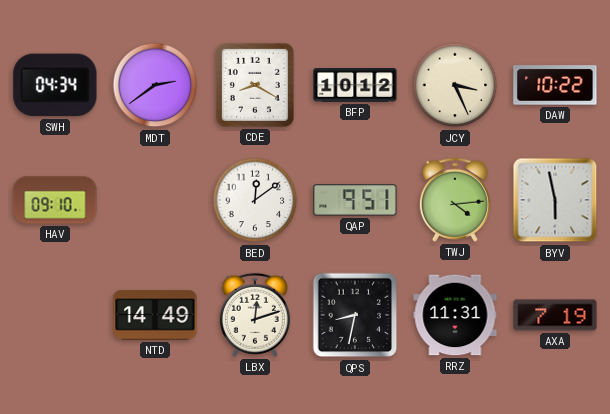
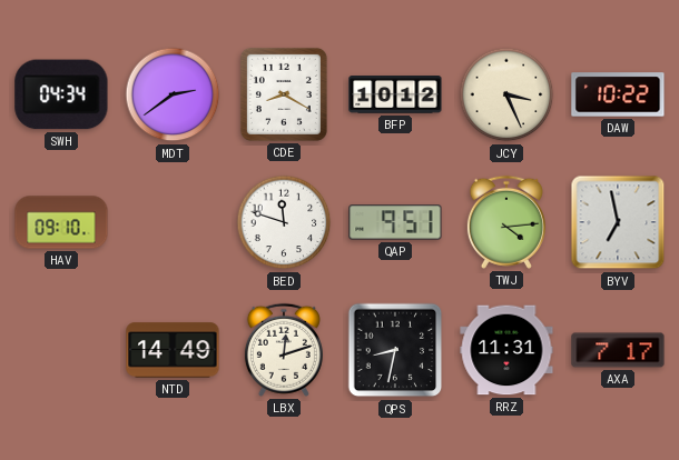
BED: 12:09 -> 11:48
BYV: 5:58 -> 6:58
AXA: 7:19 -> 7:17
